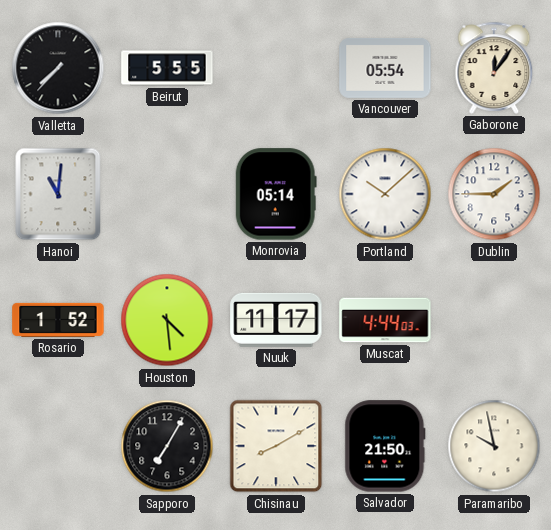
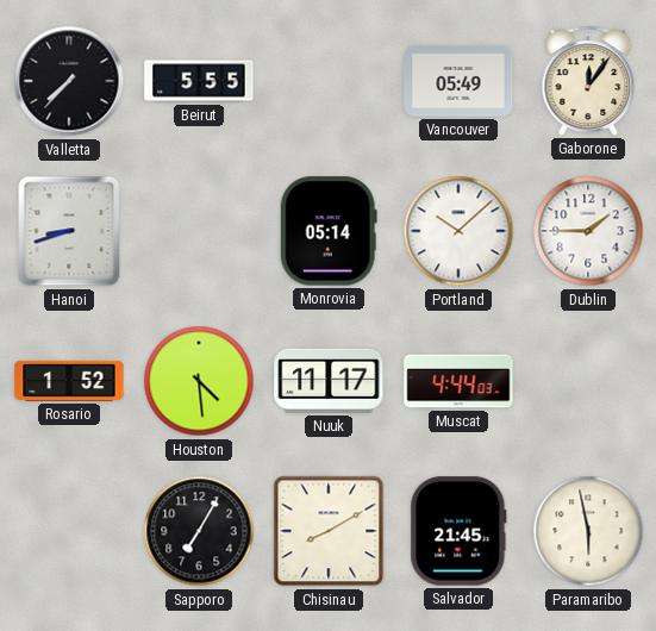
Vancouver: 05:54 -> 05:49
Hanoi: 11:01 -> 8:42
Salvador: 21:50 -> 21:45
Paramaribo: 9:58 -> 5:58
